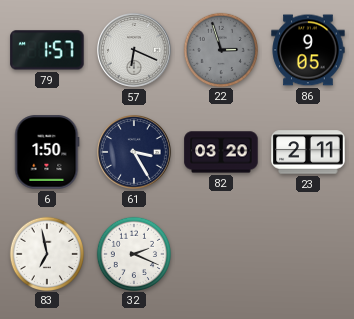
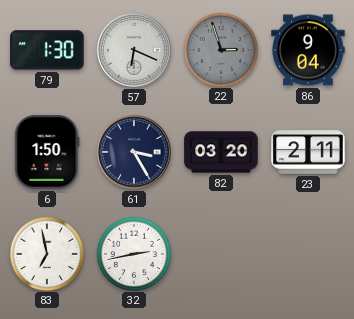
79: 1:57 -> 1:30
86: 9:05 -> 9:04
32: 2:19 -> 2:43
